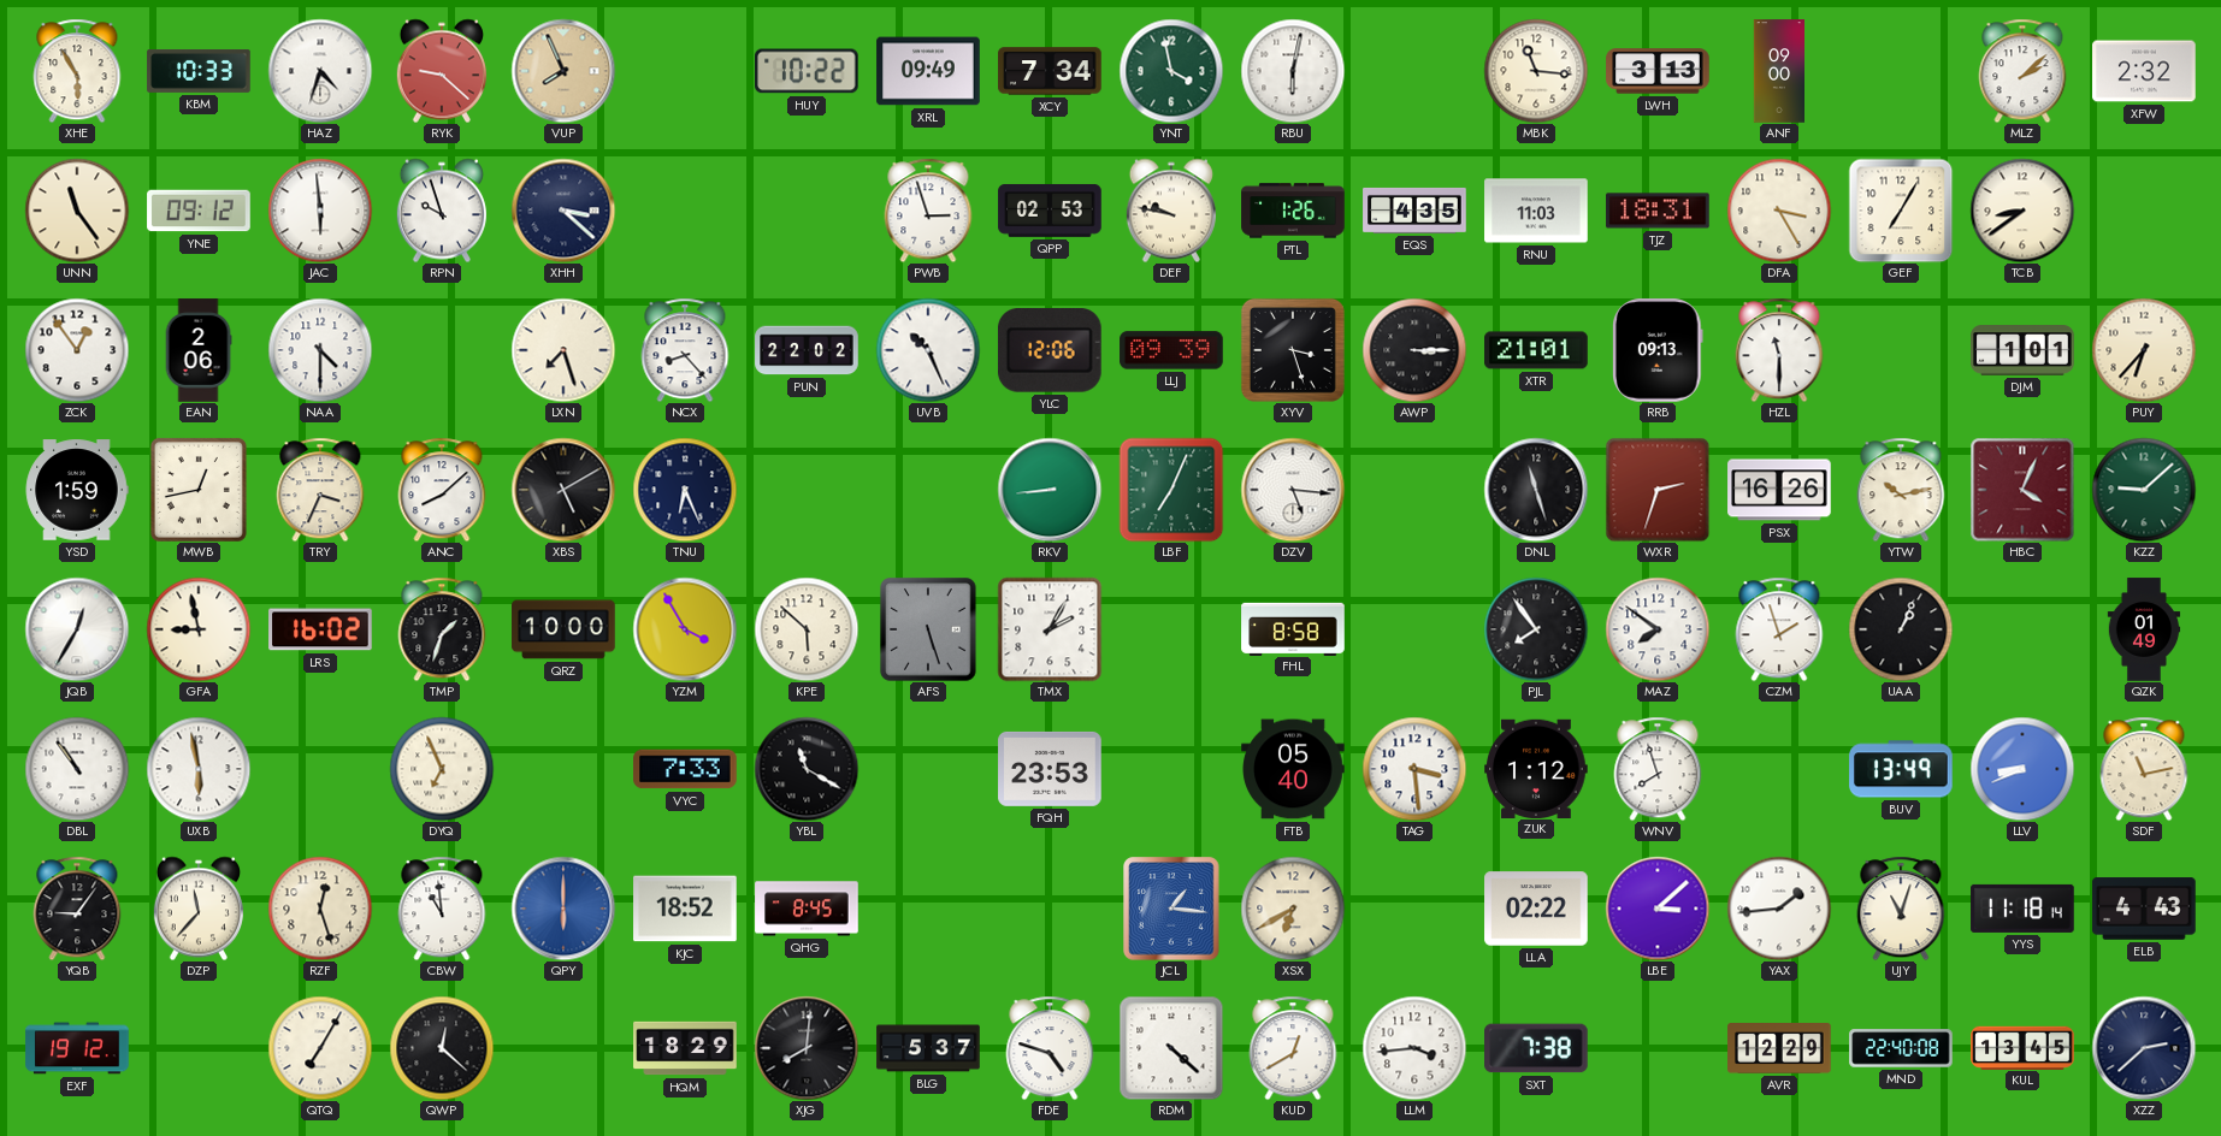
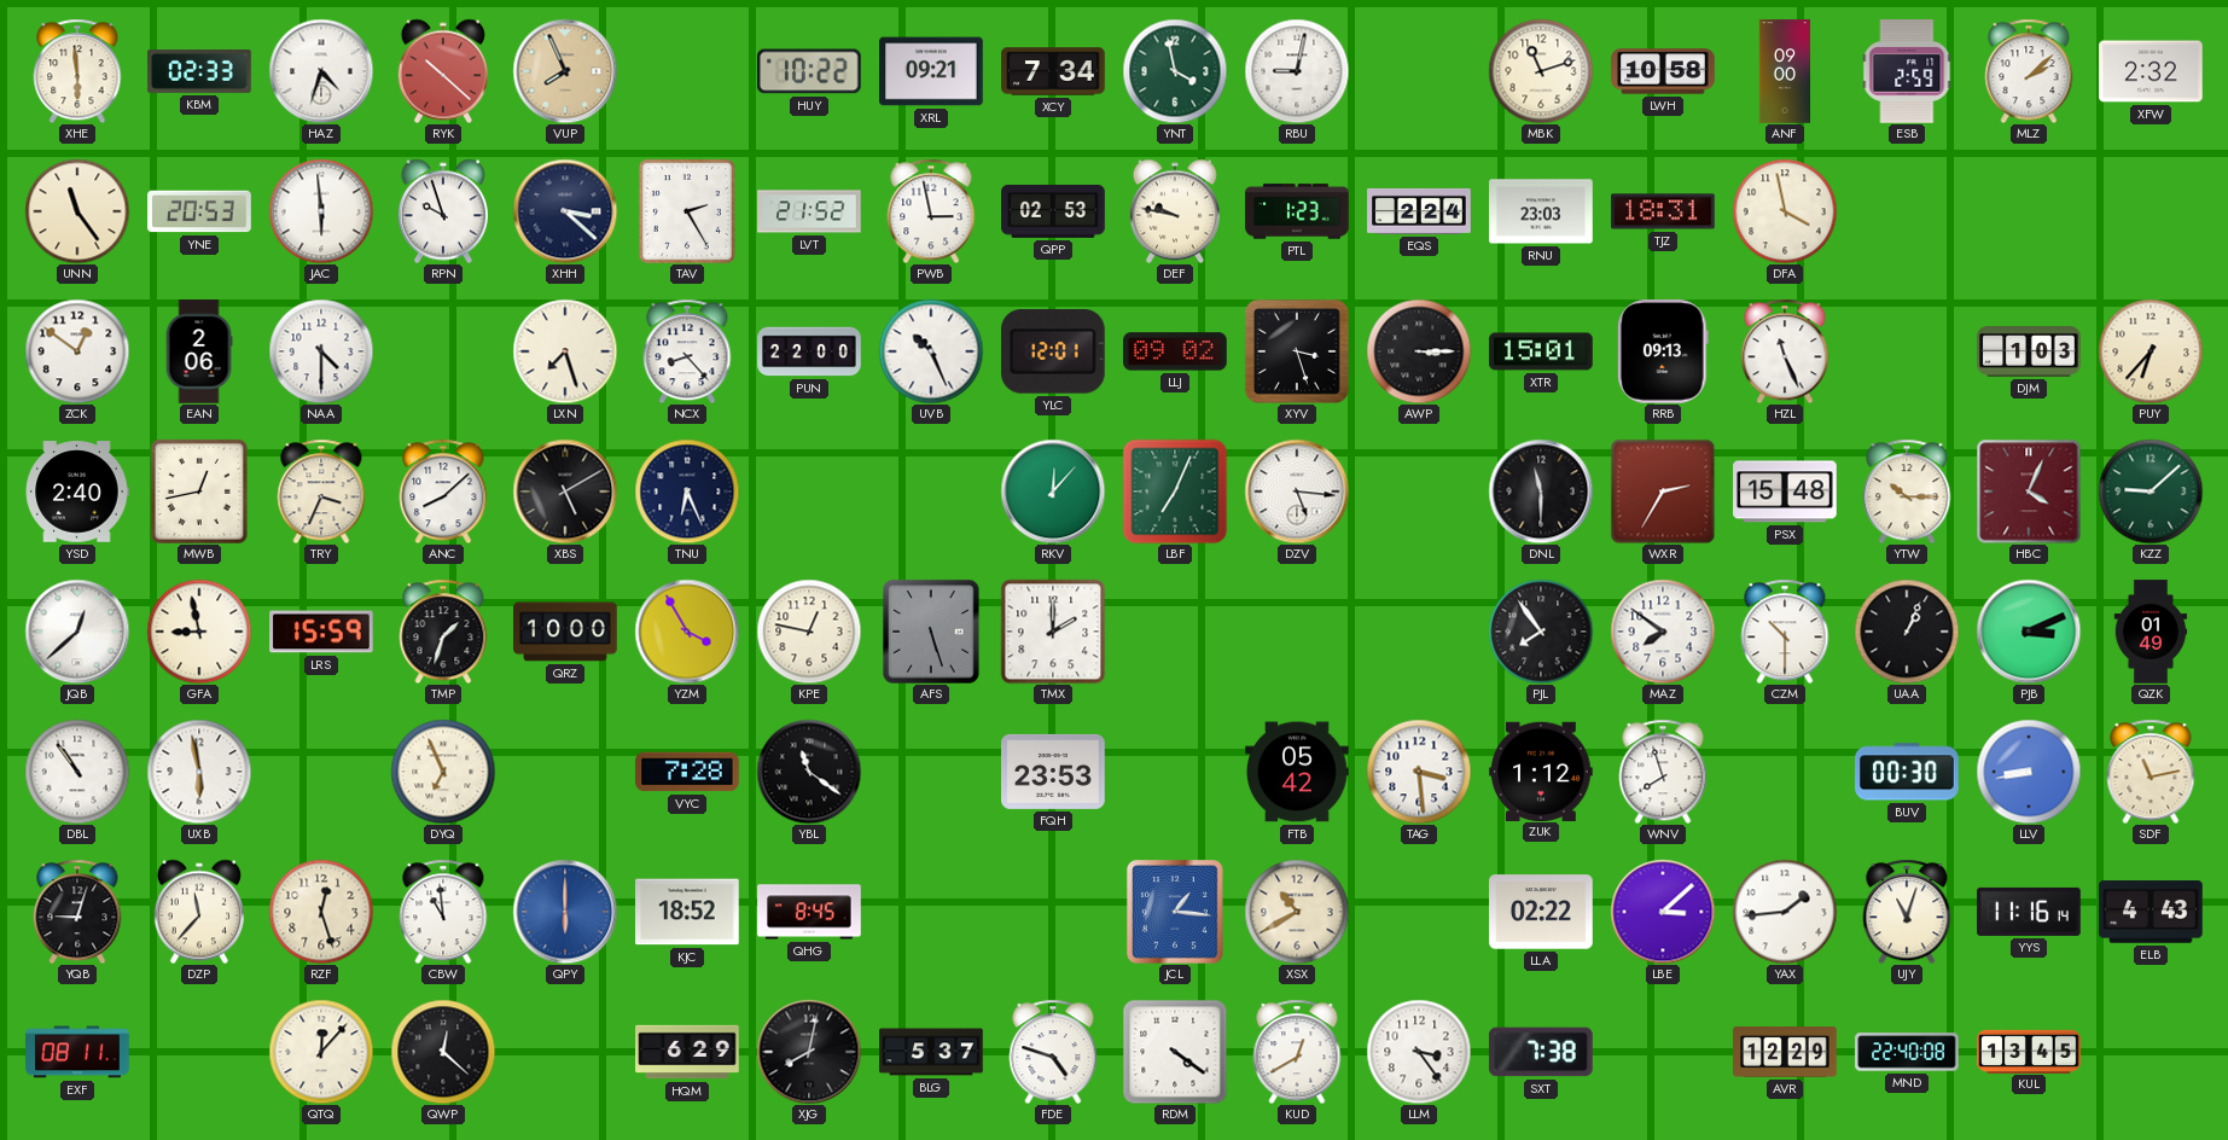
XHE: 5:55 -> 5:59
KBM: 10:33 -> 02:33
RYK: 9:22 -> 10:22
XRL: 09:49 -> 09:21
RBU: 6:02 -> 9:02
MBK: 11:16 -> 11:12
LWH: 3:13 -> 10:58
ESB: none -> 2:59
YNE: 09:12 -> 20:53
TAV: none -> 2:25
LVT: none -> 21:52
PWB: 2:57 -> 2:58
PTL: 1:26 -> 1:23
EQS: 4:35 -> 2:24
RNU: 11:03 -> 23:03
DFA: 3:25 -> 3:58
GEF: 7:05 -> none
TCB: 8:39 -> none
ZCK: 12:54 -> 12:51
PUN: 22:02 -> 22:00
YLC: 12:06 -> 12:01
LLJ: 09:39 -> 09:02
XTR: 21:01 -> 15:01
HZL: 11:30 -> 11:26
DJM: 1:01 -> 1:03
YSD: 1:59 -> 2:40
RKV: 8:44 -> 12:07
DNL: 11:27 -> 11:30
WXR: 2:33 -> 2:35
PSX: 16:26 -> 15:48
YTW: 10:13 -> 10:15
JQB: 12:35 -> 12:38
LRS: 16:02 -> 15:59
KPE: 5:52 -> 12:47
TMX: 2:05 -> 2:00
FHL: 8:58 -> none
CZM: 1:57 -> 10:30
PJB: none -> 3:11
VYC: 7:33 -> 7:28
YBL: 11:20 -> 11:21
FTB: 05:40 -> 05:42
BUV: 13:49 -> 00:30
LLV: 8:41 -> 8:43
YQB: 9:06 -> 9:03
XSX: 6:40 -> 10:40
YYS: 11:18 -> 11:16
EXF: 19:12 -> 08:11
QTQ: 7:05 -> 12:07
HQM: 18:29 -> 6:29
XJG: 8:01 -> 8:02
RDM: 4:22 -> 4:21
LLM: 3:44 -> 3:24
XZZ: 2:38 -> none
